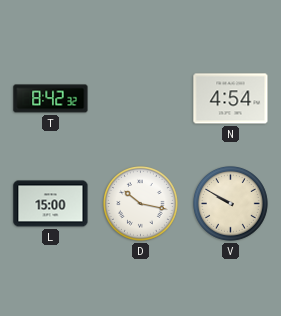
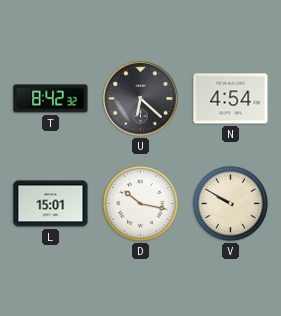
U: none -> 6:22
L: 15:00 -> 15:01
